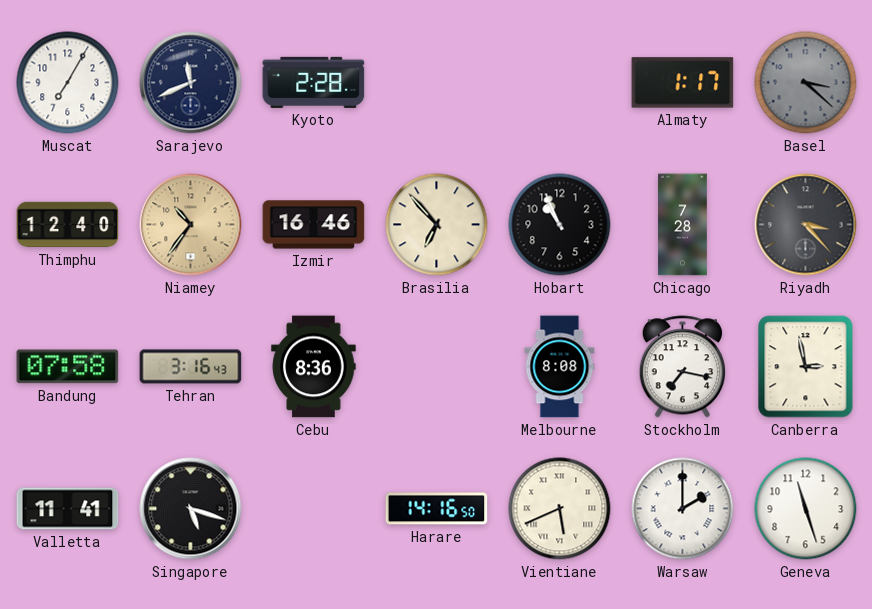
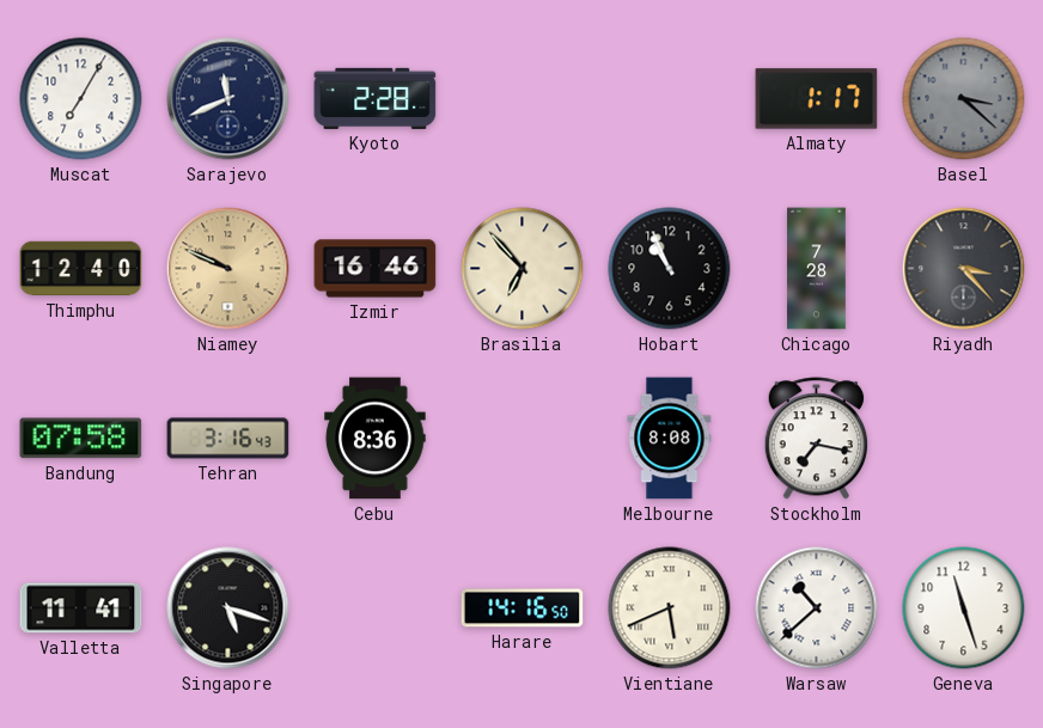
Niamey: 10:36 -> 9:49
Canberra: 2:58 -> none
Warsaw: 2:00 -> 10:38
